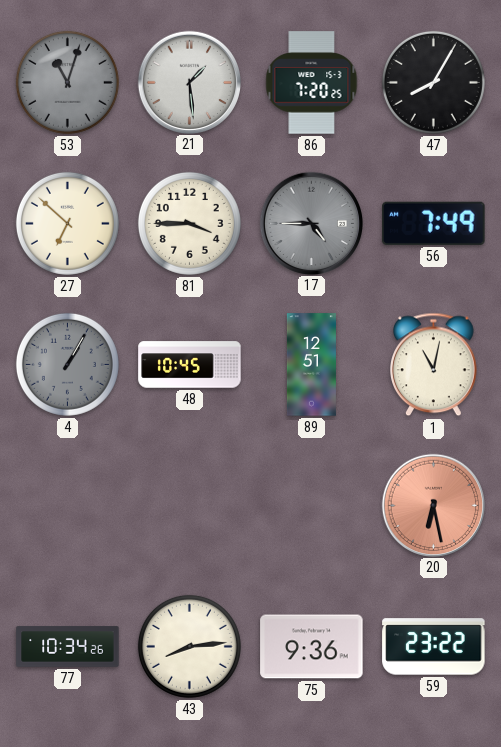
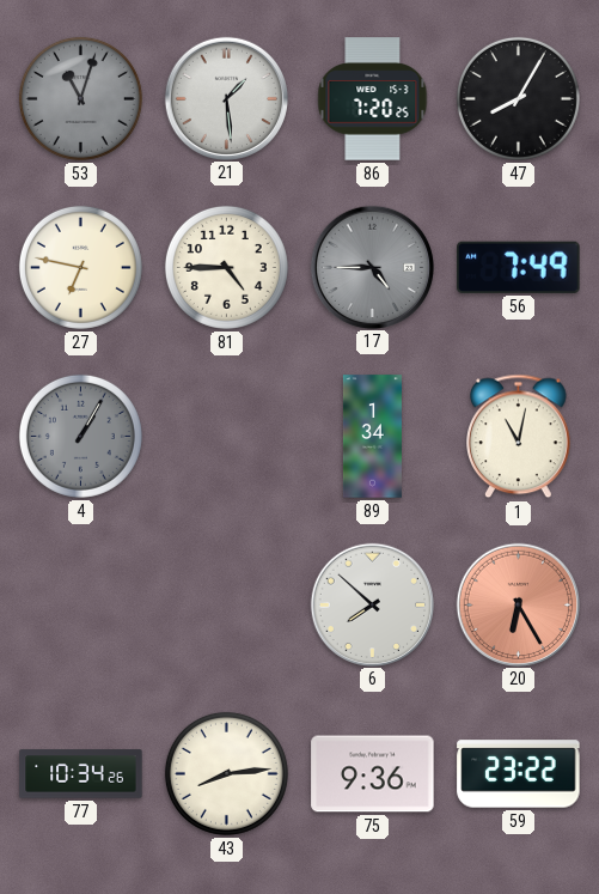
27: 6:52 -> 6:47
81: 3:45 -> 4:45
48: 10:45 -> none
89: 12:51 -> 1:34
6: none -> 7:52
20: 6:28 -> 6:25
